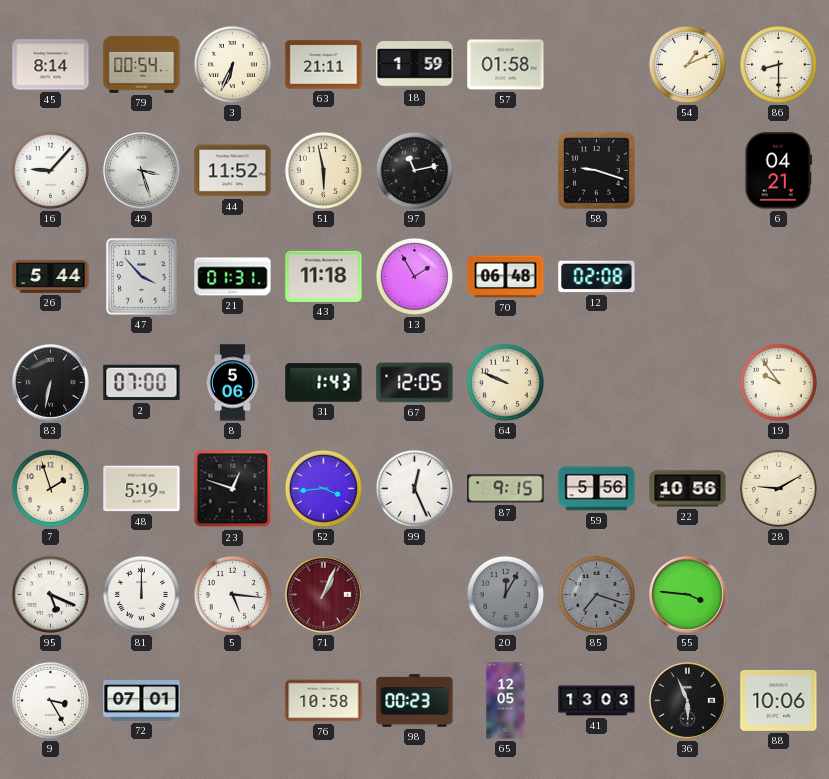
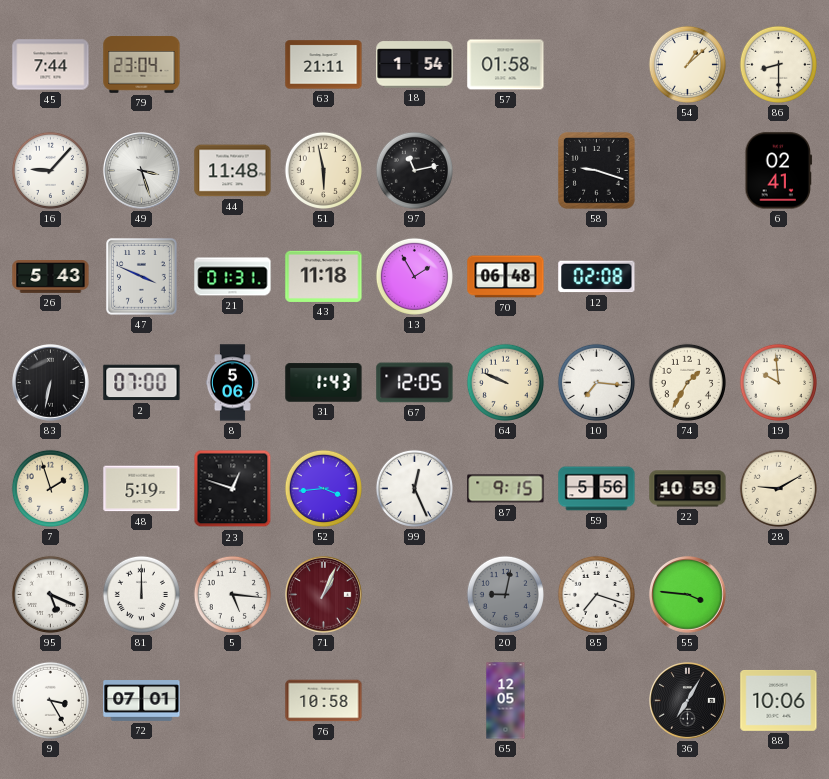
45: 8:14 -> 7:44
79: 00:54 -> 23:04
3: 6:34 -> none
18: 1:59 -> 1:54
54: 1:11 -> 1:08
44: 11:52 -> 11:48
6: 04:21 -> 02:41
26: 5:44 -> 5:43
47: 3:53 -> 3:49
10: none -> 7:16
74: none -> 1:35
19: 9:54 -> 9:59
22: 10:56 -> 10:59
20: 12:05 -> 9:02
85 dial: grey -> white
98: 00:23 -> none
41: 13:03 -> none
36: 5:56 -> 7:05
